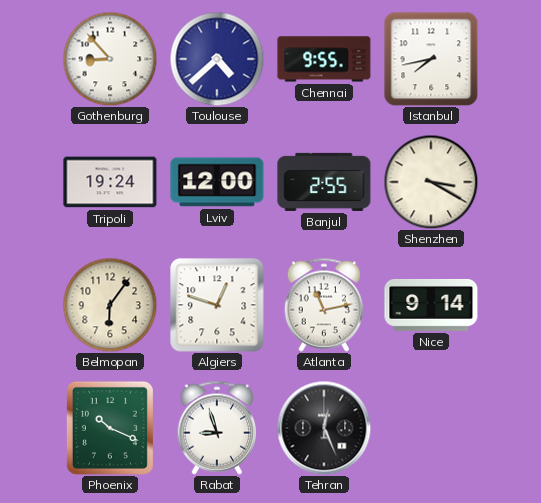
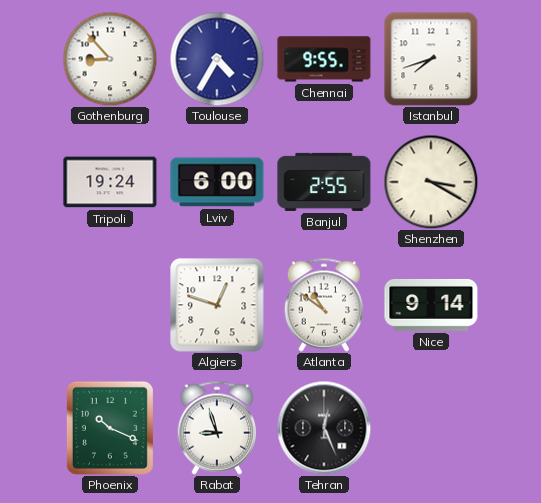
Toulouse: 4:38 -> 4:35
Istanbul: 7:43 -> 7:42
Lviv: 12:00 -> 6:00
Belmopan: 6:06 -> none
Atlanta: 11:13 -> 10:51
